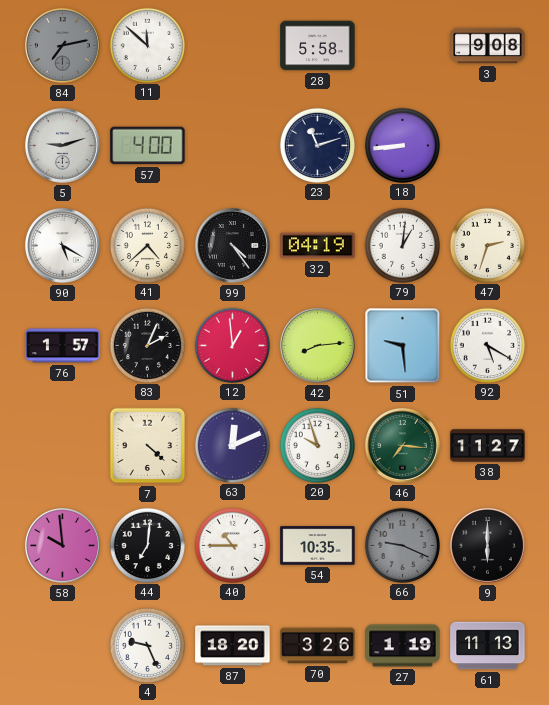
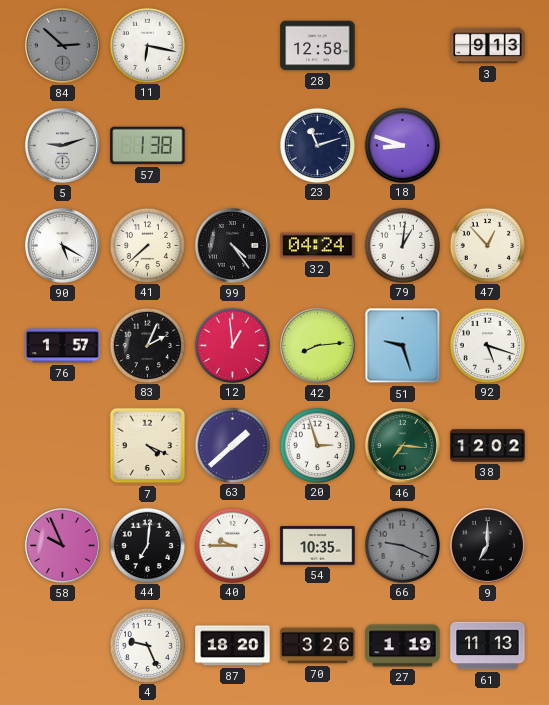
84: 7:13 -> 2:52
11: 11:52 -> 6:17
28: 5:58 -> 12:58
3: 9:08 -> 9:13
57: 4:00 -> 1:38
18: 8:44 -> 8:48
41: 4:38 -> 7:38
32: 04:19 -> 04:24
47: 2:33 -> 12:53
51: 9:29 -> 9:27
92: 5:20 -> 5:18
7: 4:22 -> 4:19
63: 12:11 -> 1:38
20: 9:57 -> 2:57
38: 11:27 -> 12:02
58: 9:59 -> 9:56
40: 10:45 -> 9:45
9: 6:00 -> 7:00
